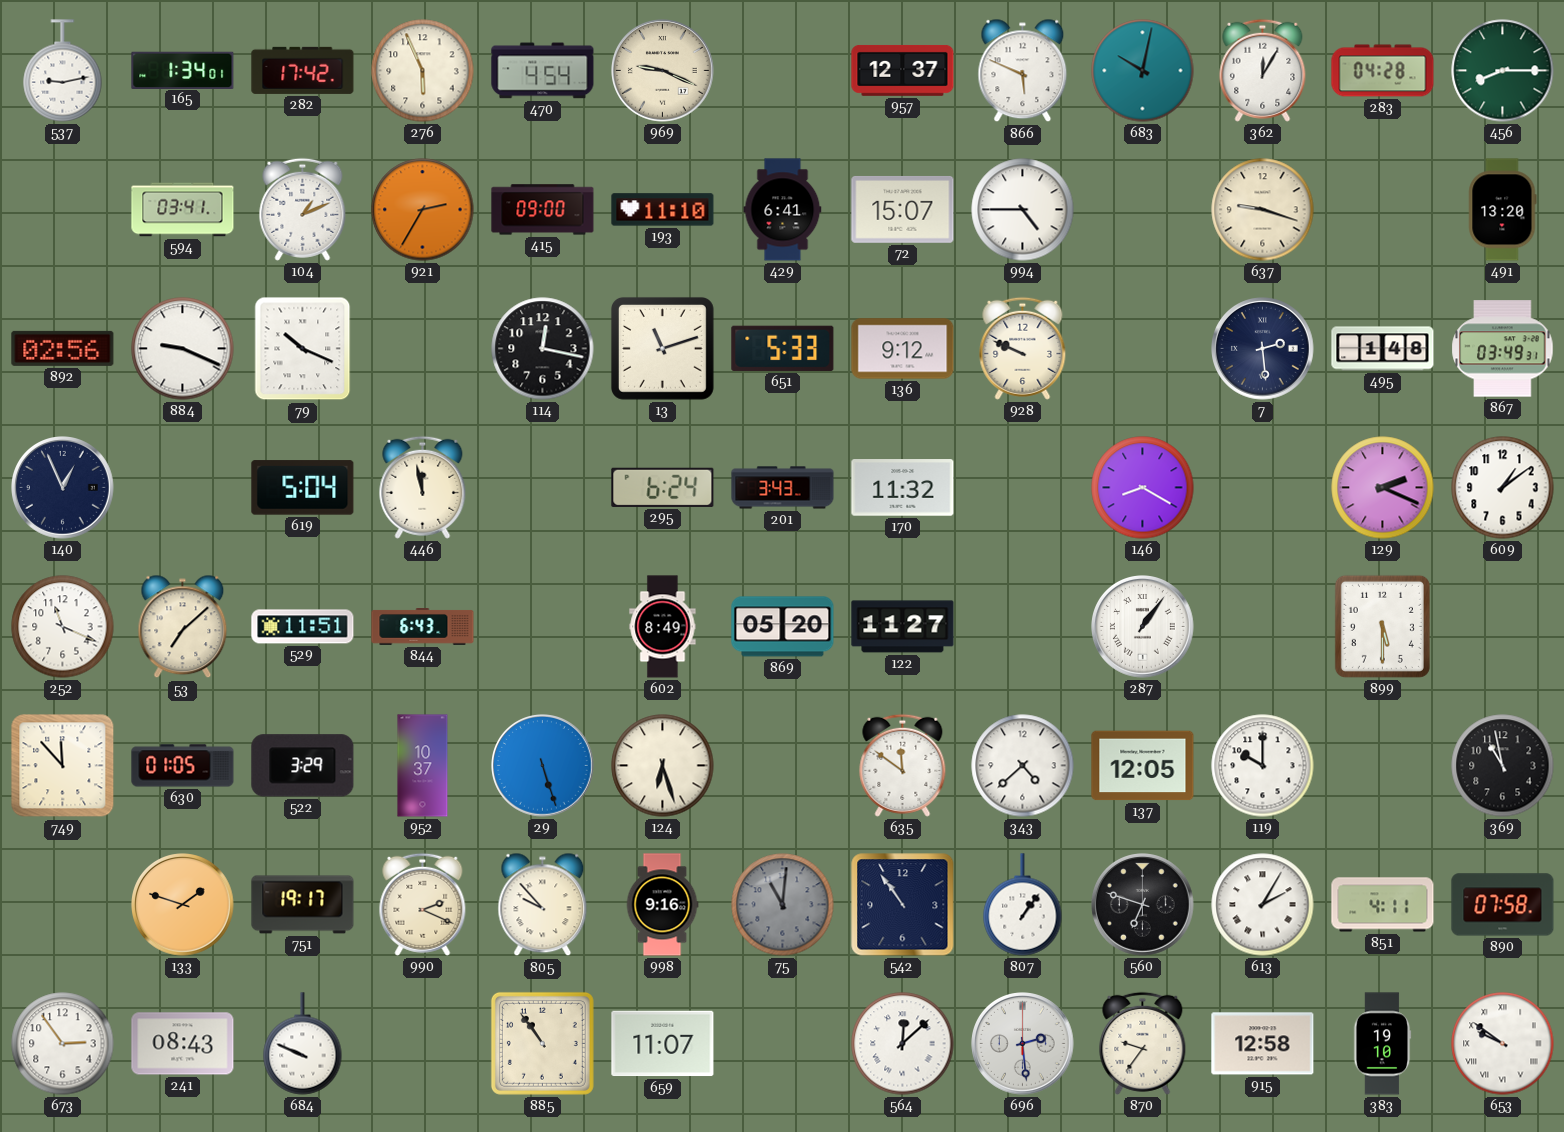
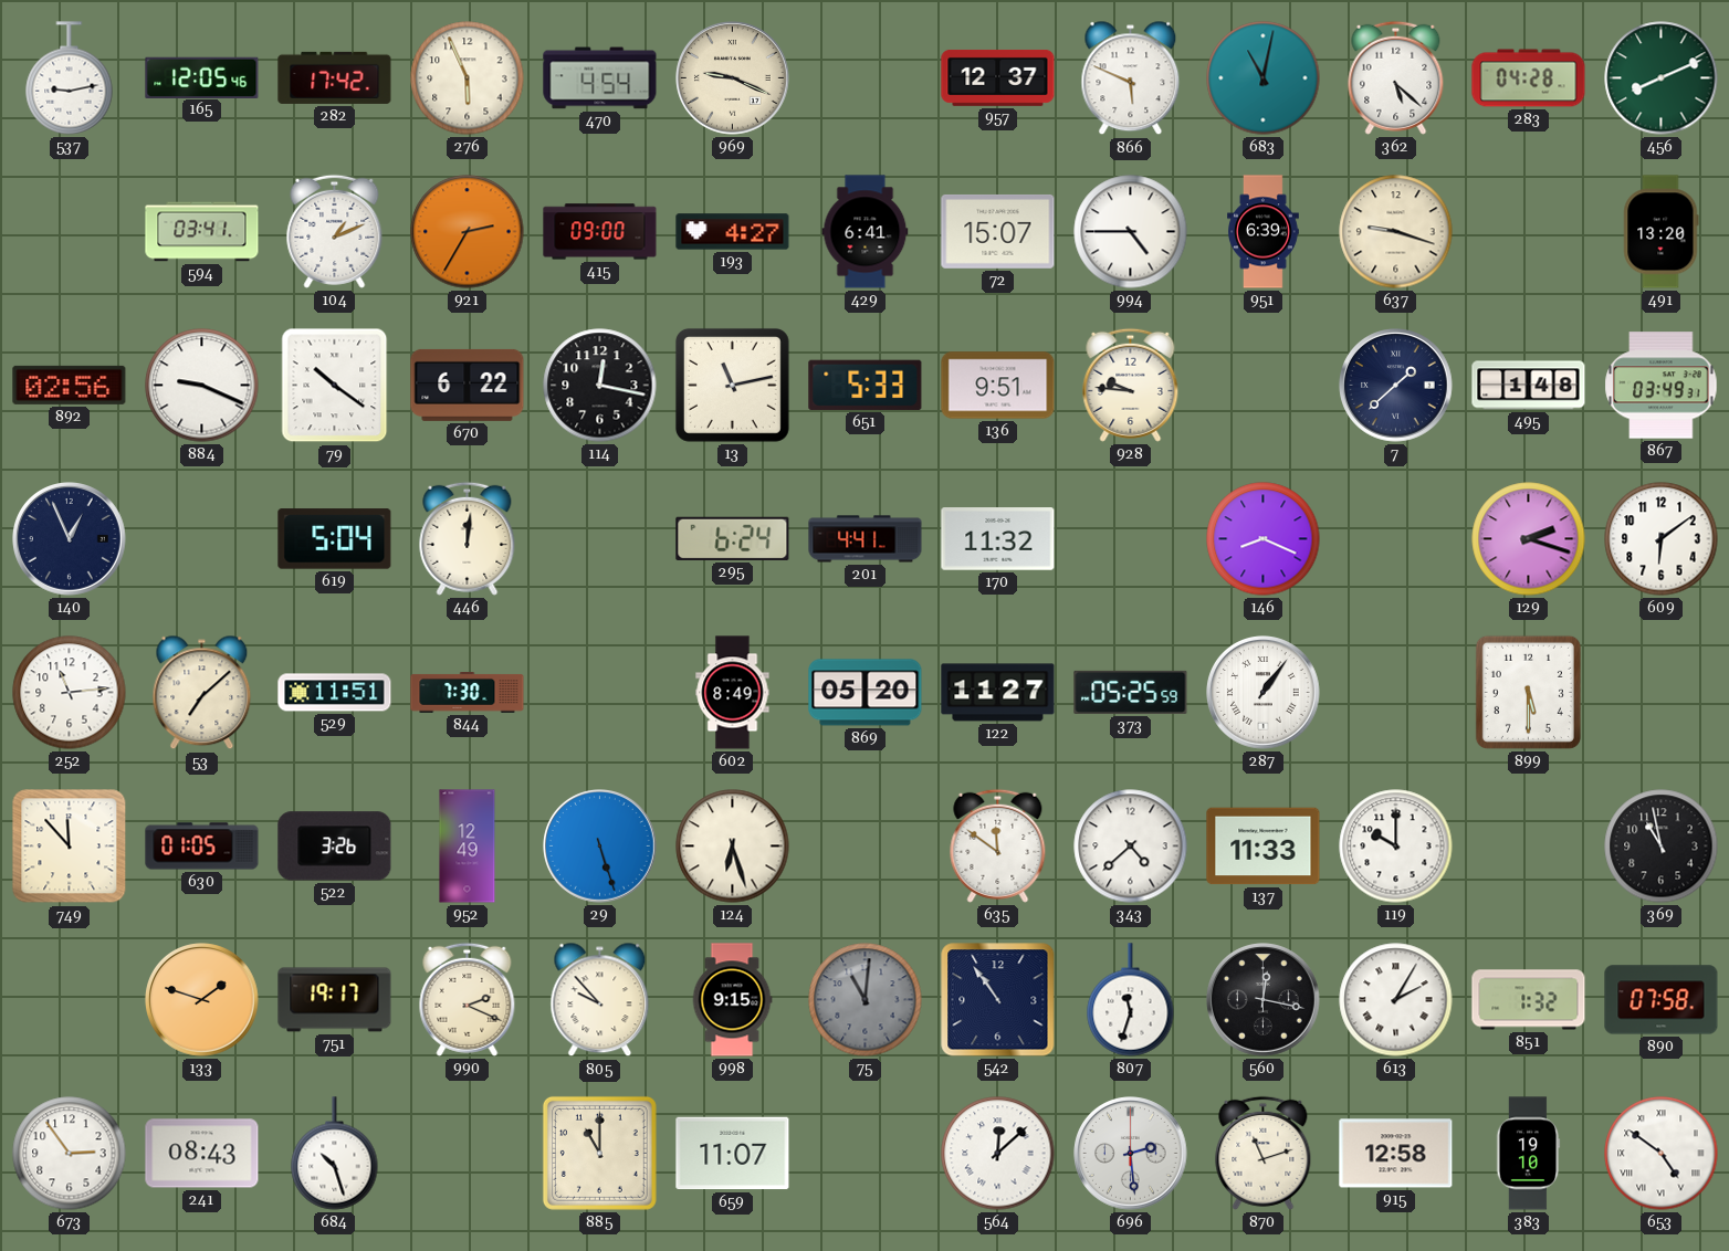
165: 1:34 -> 12:05
683: 10:02 -> 11:02
362: 12:05 -> 5:22
456: 8:15 -> 8:11
193: 11:10 -> 4:27
951: none -> 6:39
79: 10:19 -> 10:21
670: none -> 6:22
13: 11:12 -> 11:13
136: 9:12 -> 9:51
928: 9:49 -> 9:46
7: 2:29 -> 1:38
446: 11:58 -> 12:01
201: 3:43 -> 4:41
146: 8:20 -> 8:19
129: 2:19 -> 2:18
609: 1:09 -> 6:09
252: 11:19 -> 11:14
844: 6:43 -> 7:30
373: none -> 05:25
522: 3:29 -> 3:26
952: 10:37 -> 12:49
137: 12:05 -> 11:33
998: 9:16 -> 9:15
807: 1:06 -> 11:33
560: 6:48 -> 12:17
851: 4:11 -> 1:32
684: 9:49 -> 10:27
885: 10:54 -> 11:00
870: 9:36 -> 11:12
653: 9:51 -> 4:51
